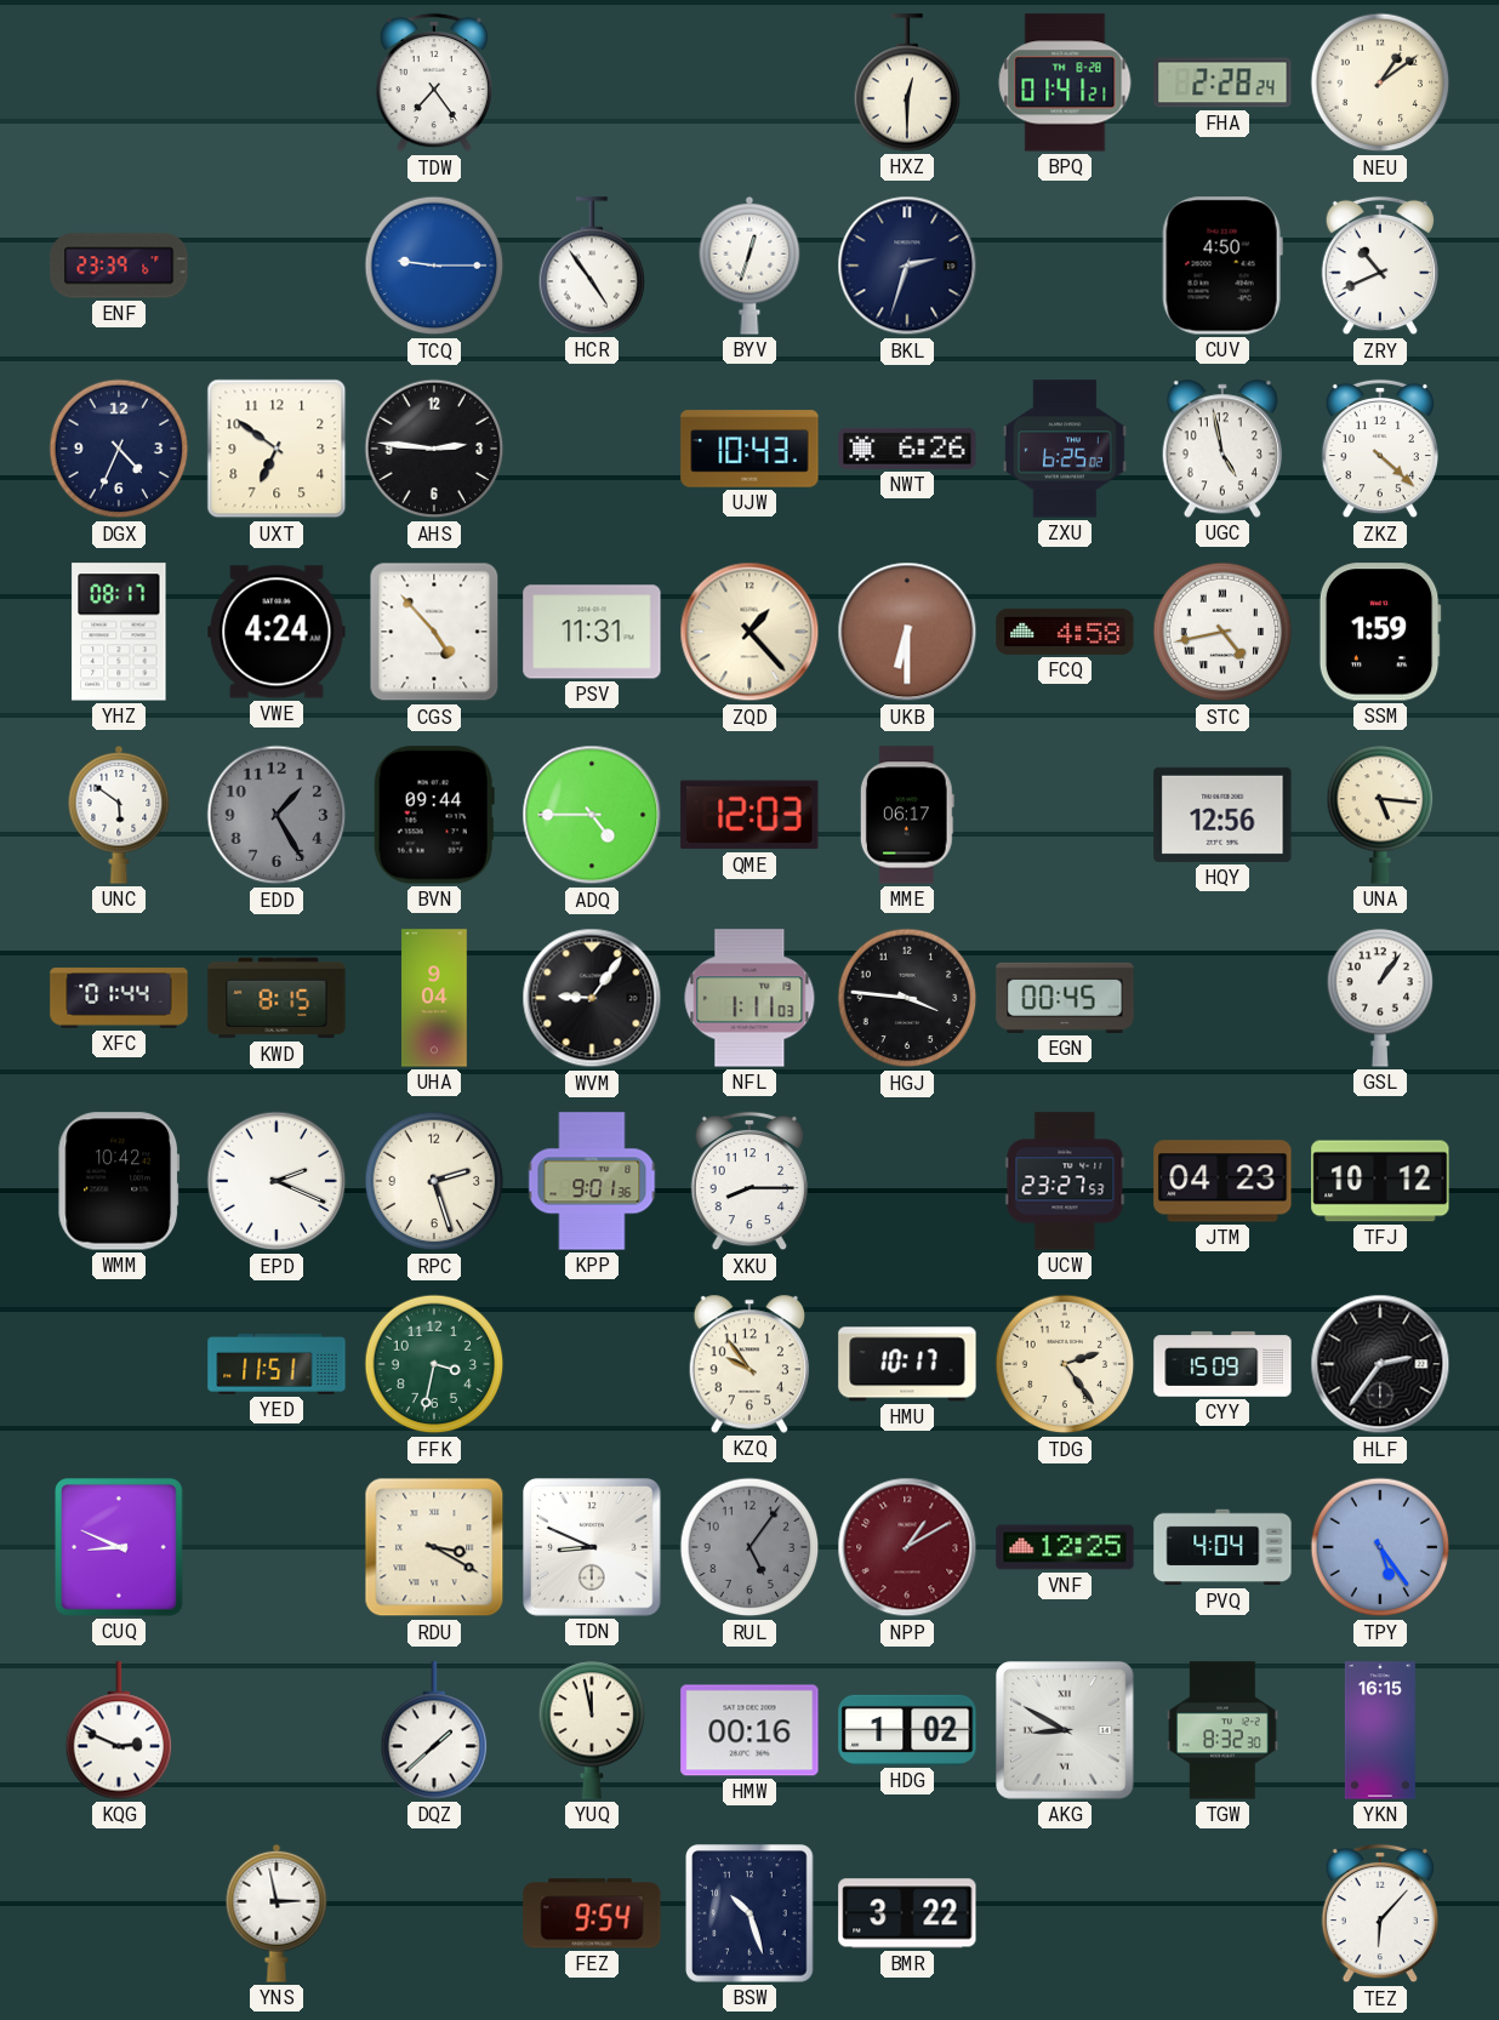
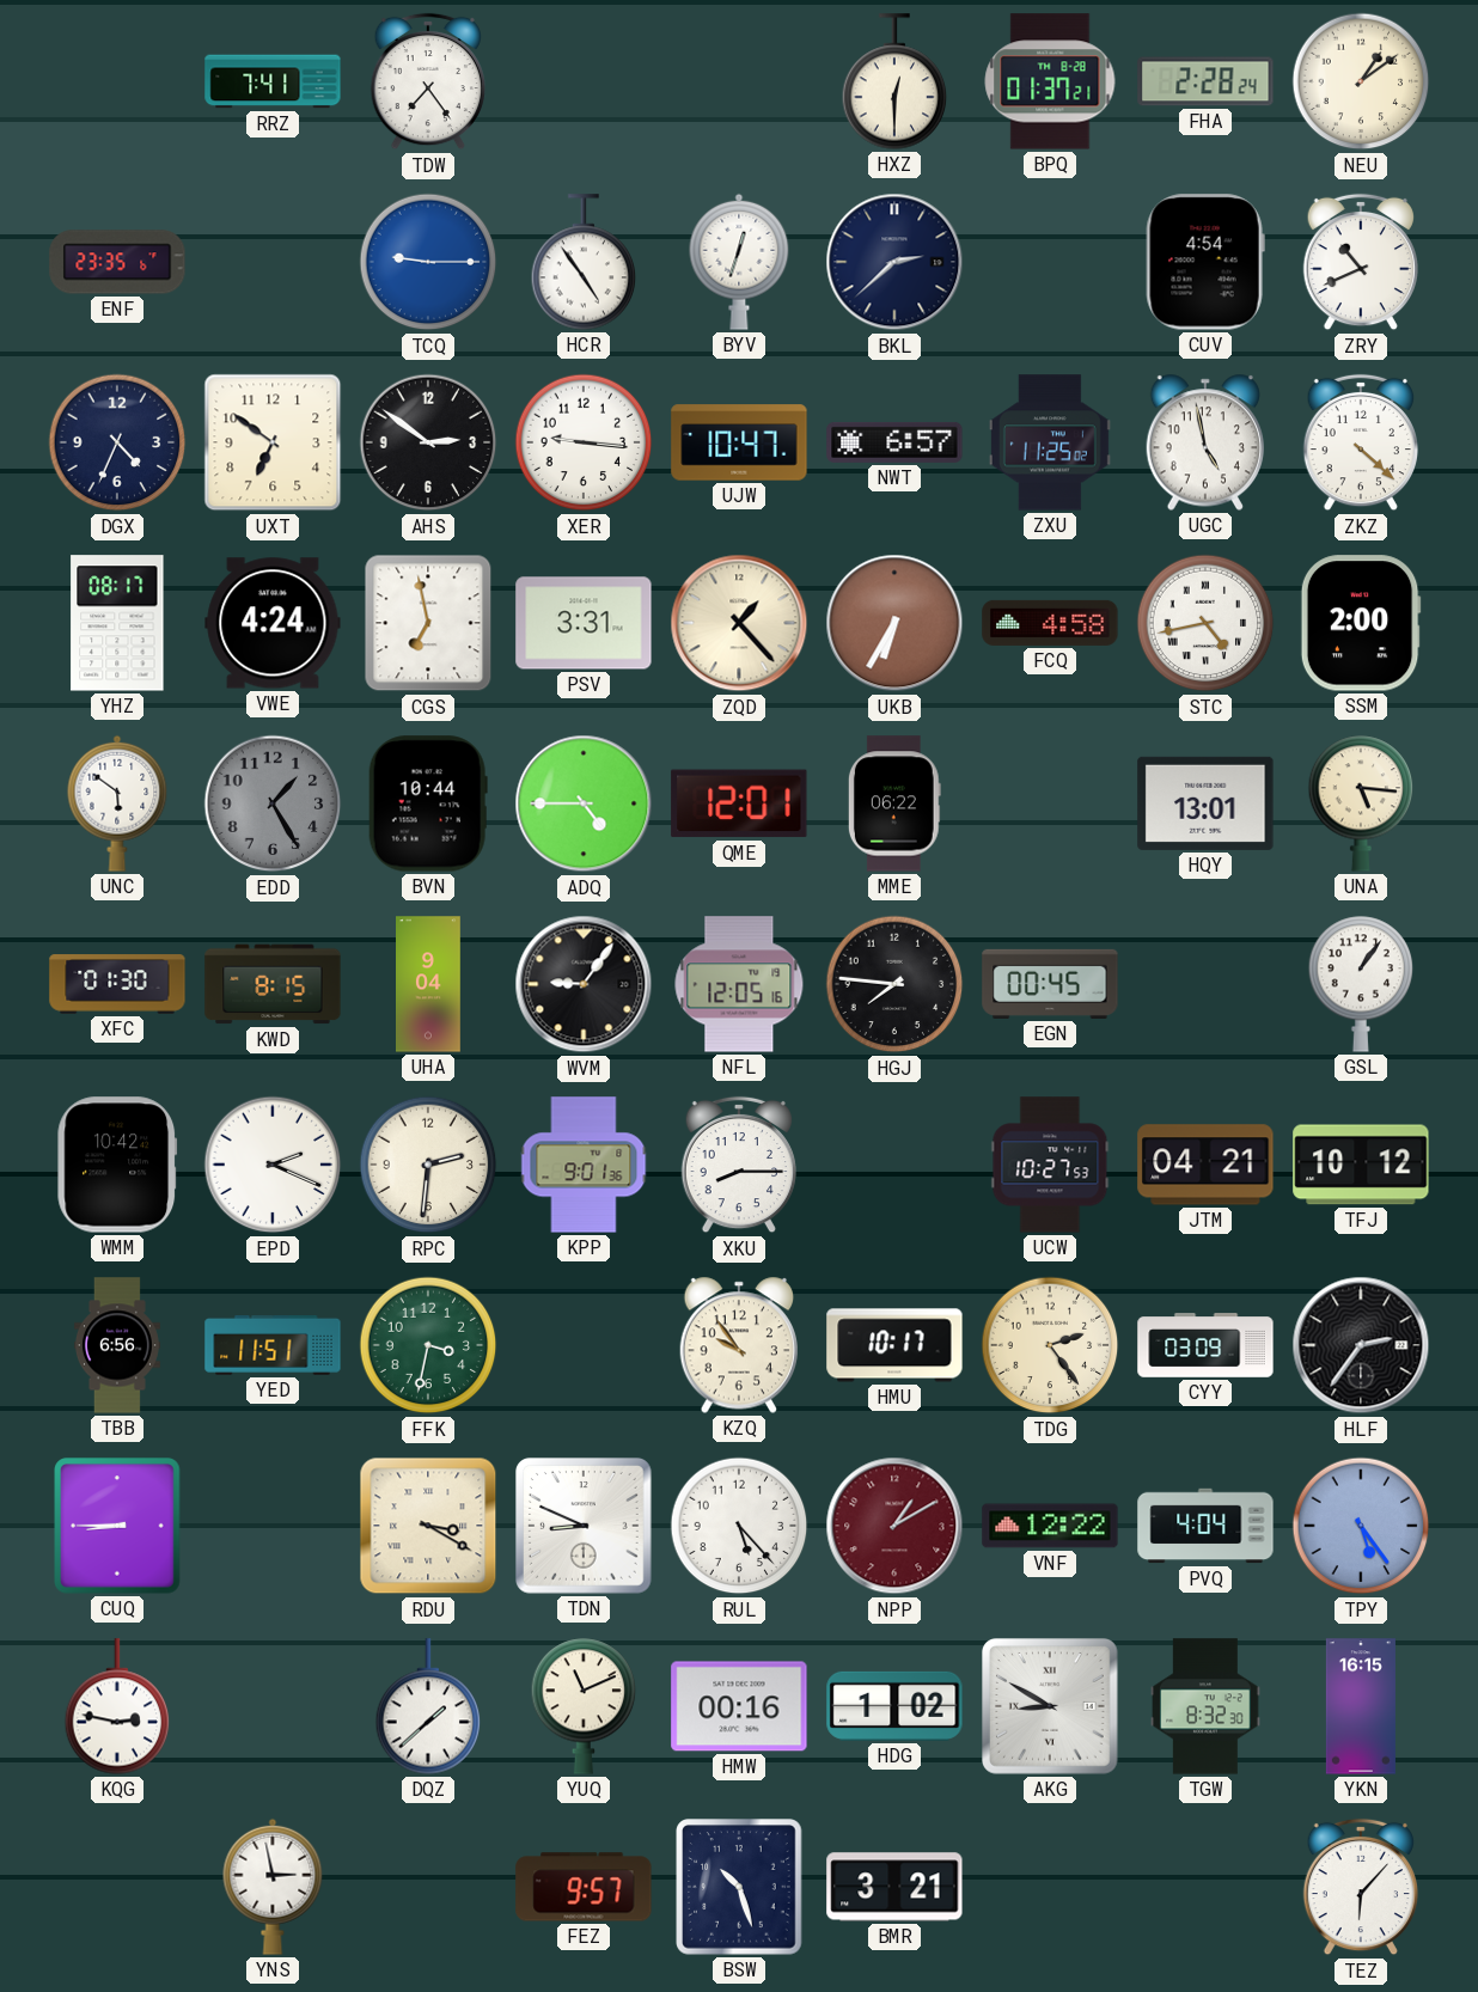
RRZ: none -> 7:41
BPQ: 01:41 -> 01:37
ENF: 23:39 -> 23:35
BKL: 2:33 -> 2:38
CUV: 4:50 -> 4:54
AHS: 2:46 -> 2:51
XER: none -> 9:16
UJW: 10:43 -> 10:47
NWT: 6:26 -> 6:57
ZXU: 6:25 -> 11:25
CGS: 4:53 -> 6:58
PSV: 11:31 -> 3:31
UKB: 6:30 -> 6:35
SSM: 1:59 -> 2:00
BVN: 09:44 -> 10:44
QME: 12:03 -> 12:01
MME: 06:17 -> 06:22
HQY: 12:56 -> 13:01
XFC: 01:44 -> 01:30
NFL: 1:11 -> 12:05
HGJ: 3:46 -> 7:46
RPC: 2:27 -> 2:31
UCW: 23:27 -> 10:27
JTM: 04:23 -> 04:21
TBB: none -> 6:56
CYY: 15:09 -> 03:09
CUQ: 8:49 -> 8:45
RUL: 5:06 -> 5:23
RUL dial: grey -> white
VNF: 12:25 -> 12:22
KQG: 2:49 -> 2:47
YUQ: 11:58 -> 11:11
FEZ: 9:54 -> 9:57
BMR: 3:22 -> 3:21
